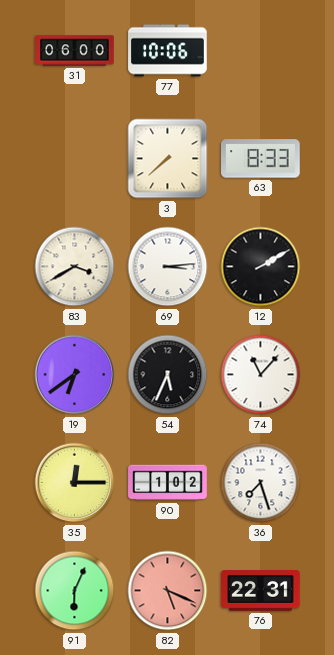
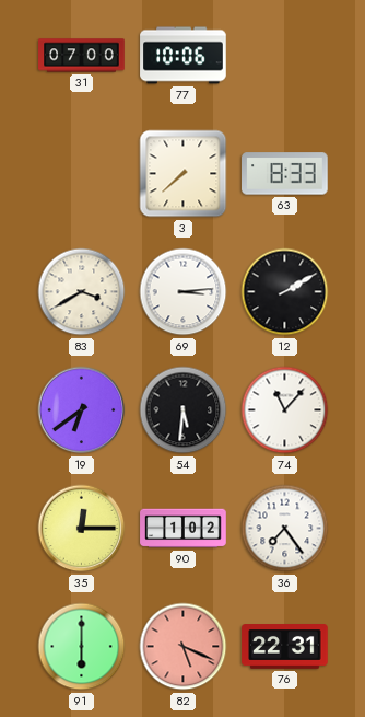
31: 06:00 -> 07:00
54: 5:34 -> 5:31
36: 7:27 -> 7:24
91: 6:04 -> 6:00
